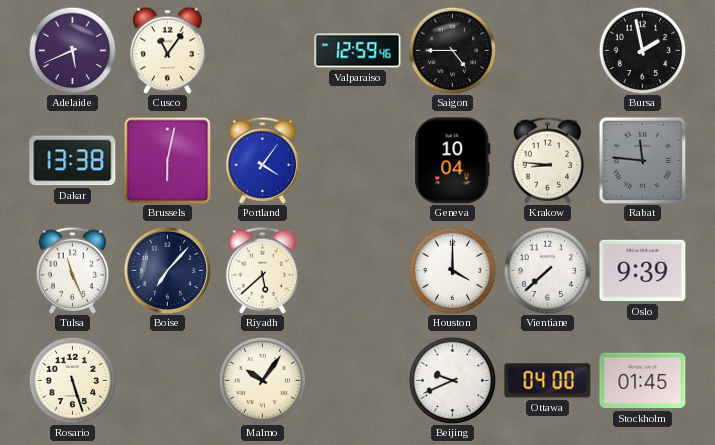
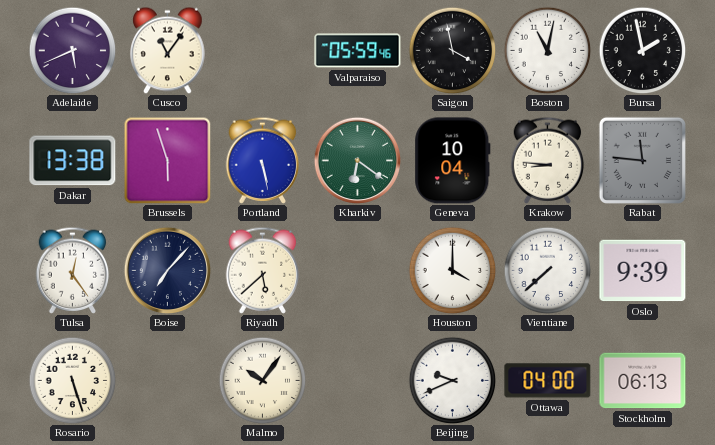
Valparaiso: 12:59 -> 05:59
Saigon: 4:45 -> 3:58
Boston: none -> 11:02
Brussels: 6:02 -> 5:57
Portland: 4:06 -> 5:28
Kharkiv: none -> 6:21
Tulsa: 11:26 -> 12:24
Stockholm: 01:45 -> 06:13
